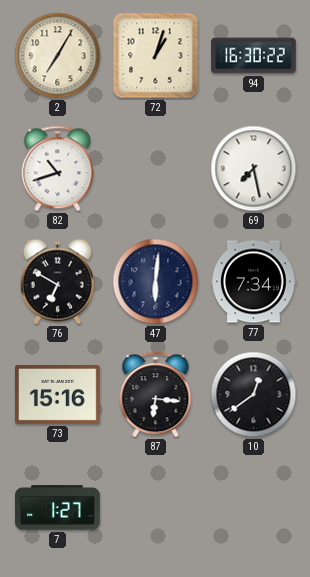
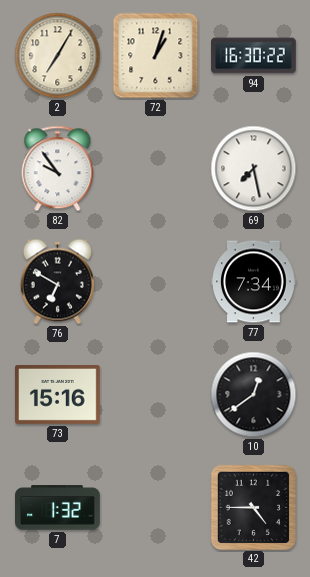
82: 10:42 -> 9:54
47: 6:01 -> none
87: 6:16 -> none
7: 1:27 -> 1:32
42: none -> 4:45
